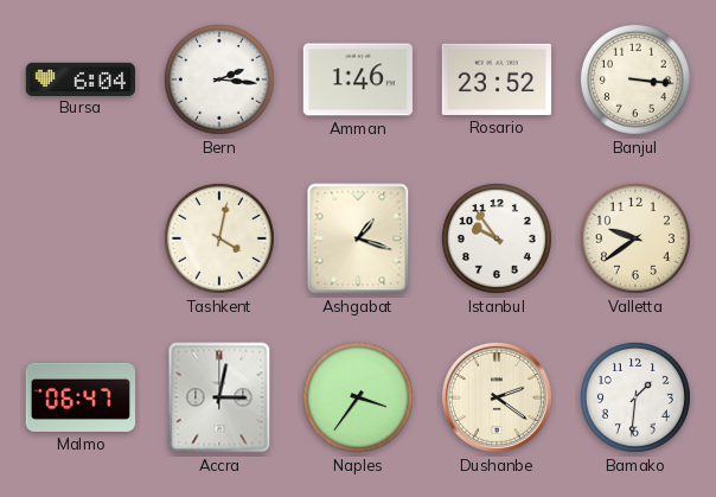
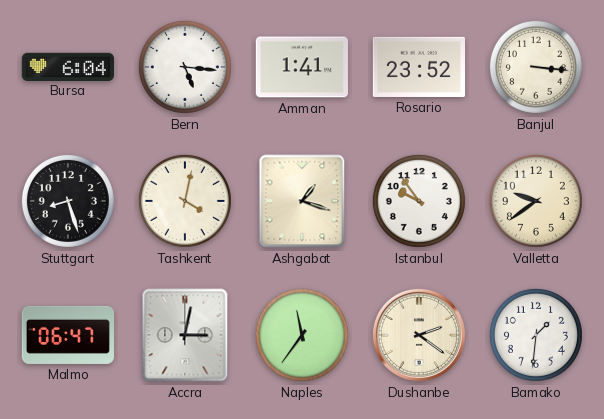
Bern: 2:16 -> 5:16
Amman: 1:46 -> 1:41
Stuttgart: none -> 8:27
Naples: 3:36 -> 11:36
